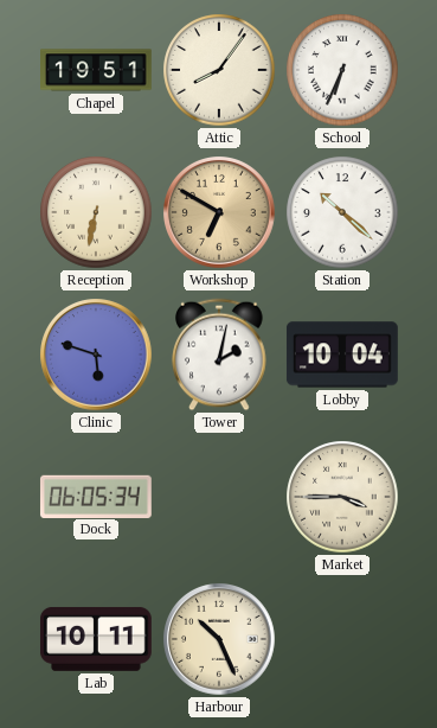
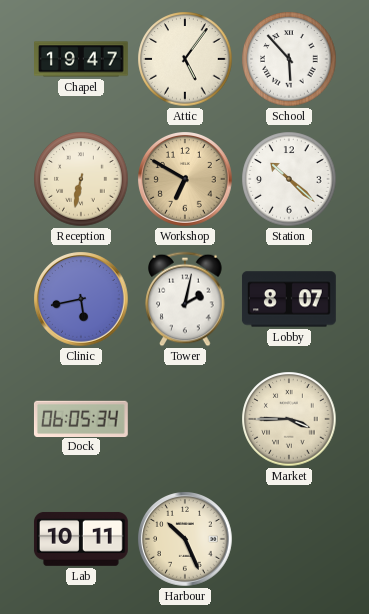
Chapel: 19:51 -> 19:47
Attic: 8:06 -> 5:06
School: 6:34 -> 5:53
Clinic: 5:48 -> 5:43
Lobby: 10:04 -> 8:07
